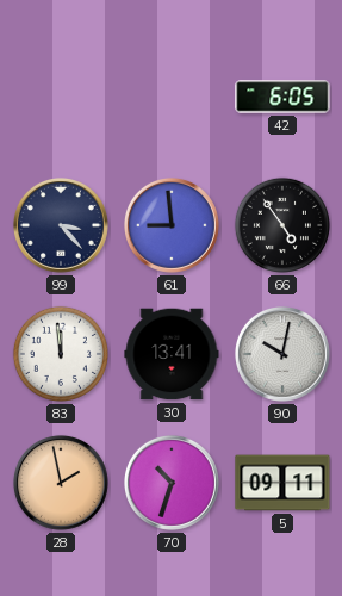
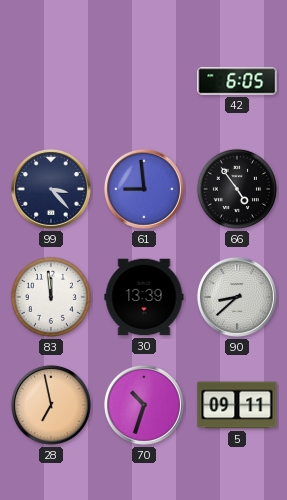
30: 13:41 -> 13:39
90: 10:02 -> 8:38
28: 1:58 -> 6:58
